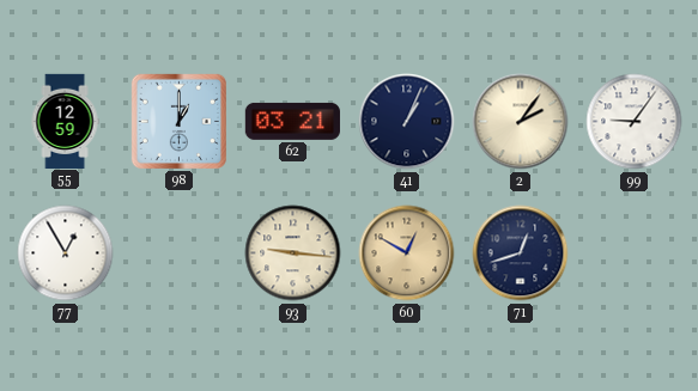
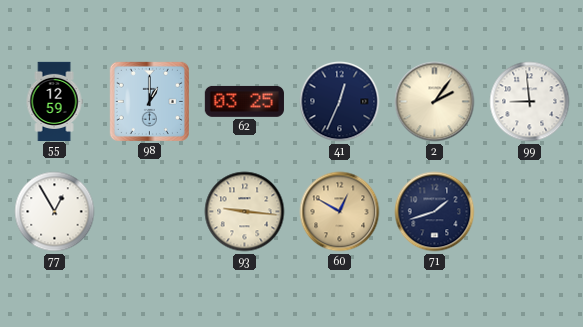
62: 03:21 -> 03:25
41: 1:04 -> 12:34
99: 9:06 -> 8:59
71: 12:42 -> 1:42
